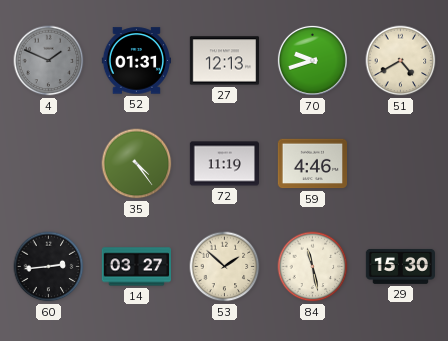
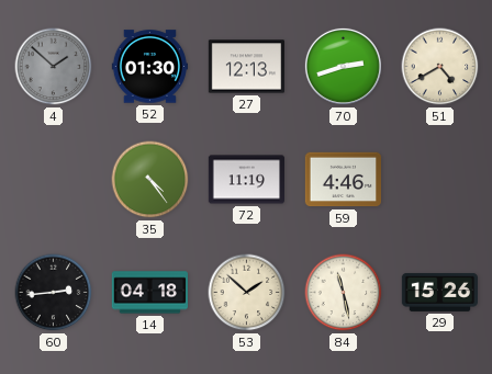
4: 1:49 -> 1:52
52: 01:31 -> 01:30
70: 9:42 -> 2:42
14: 03:27 -> 04:18
29: 15:30 -> 15:26
